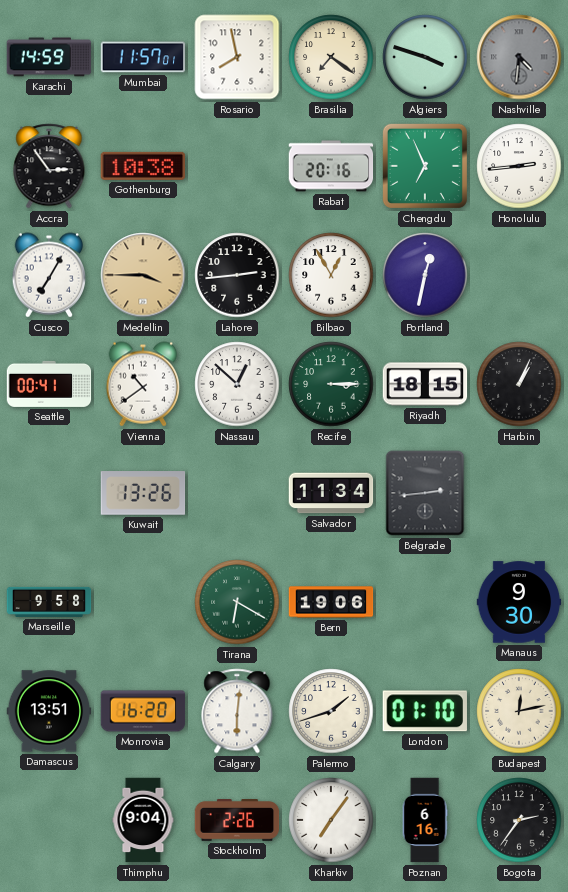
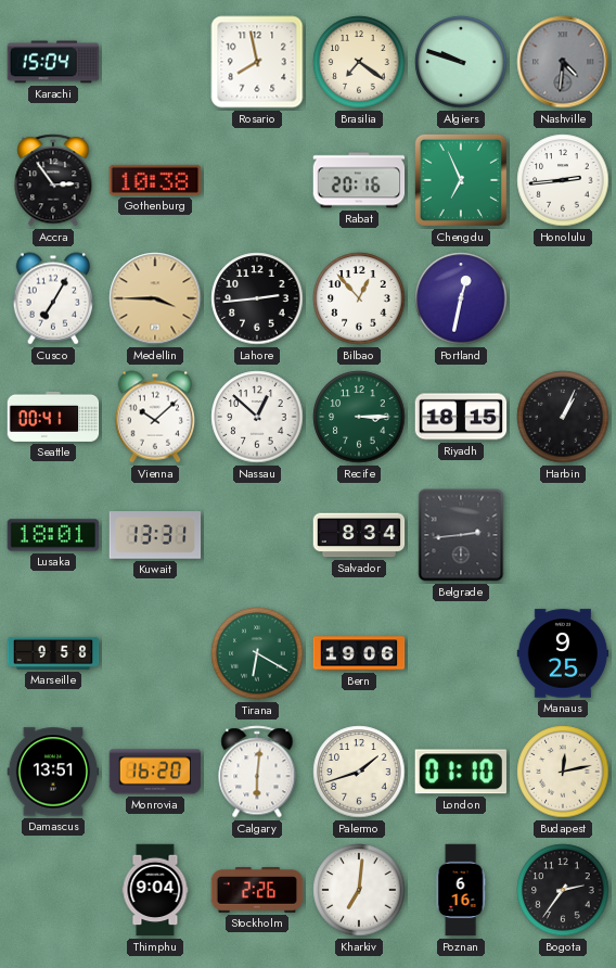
Karachi: 14:59 -> 15:04
Mumbai: 11:57 -> none
Algiers: 3:48 -> 9:48
Bilbao: 12:55 -> 12:53
Vienna: 10:39 -> 10:08
Lusaka: none -> 18:01
Kuwait: 13:26 -> 13:31
Salvador: 11:34 -> 8:34
Manaus: 9:30 -> 9:25
Kharkiv: 7:06 -> 7:01
